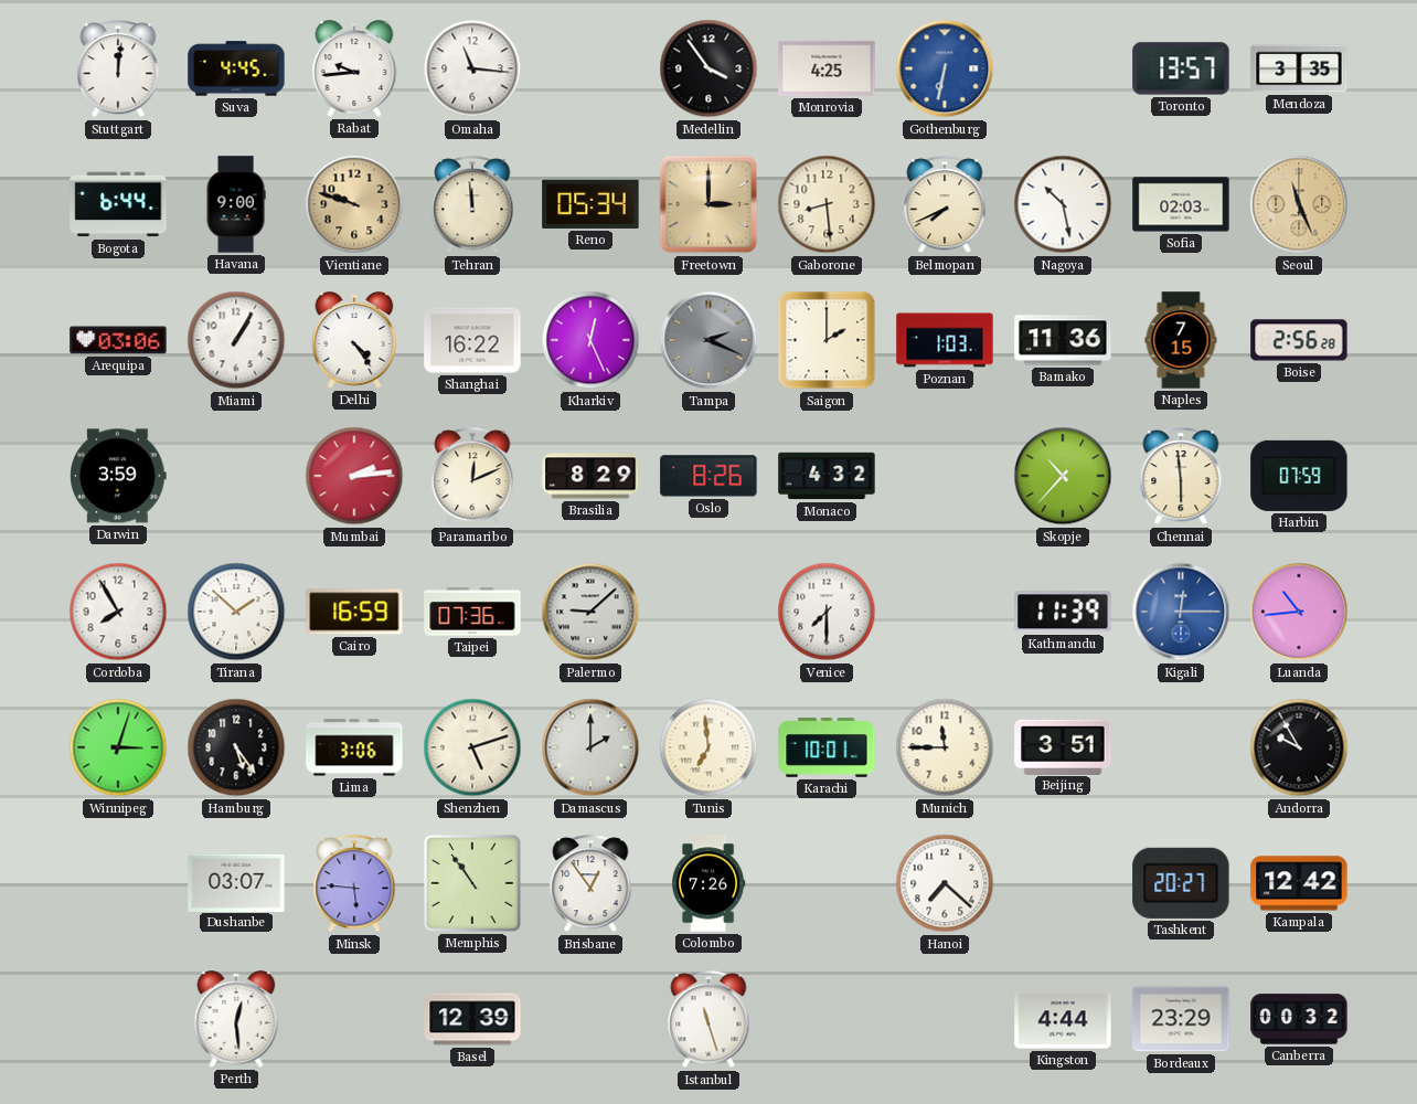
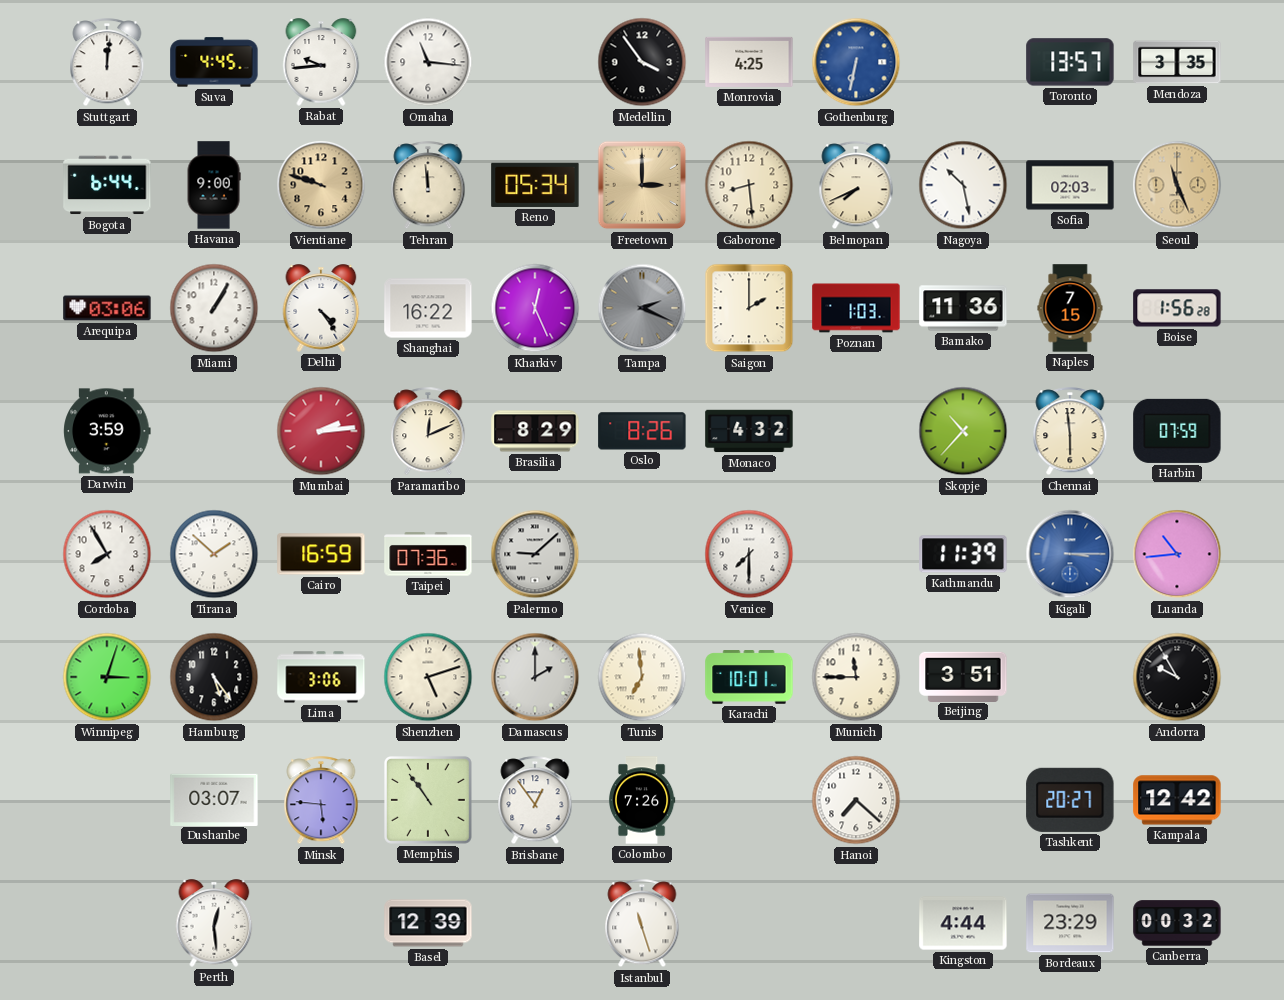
Boise: 2:56 -> 1:56
Kigali: 12:15 -> 3:15
